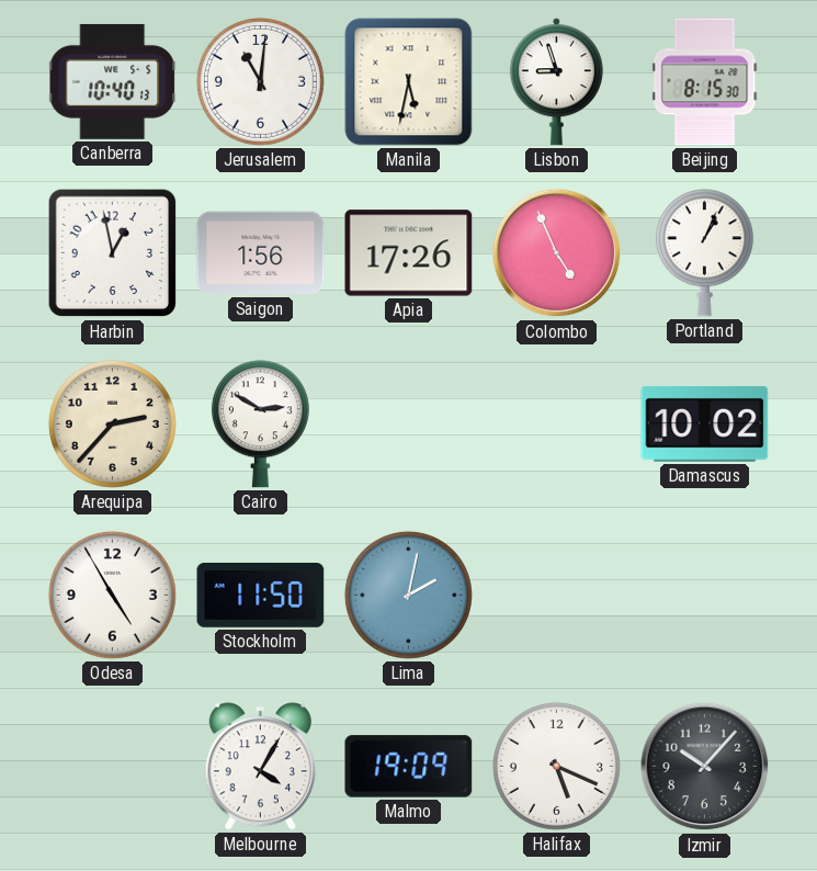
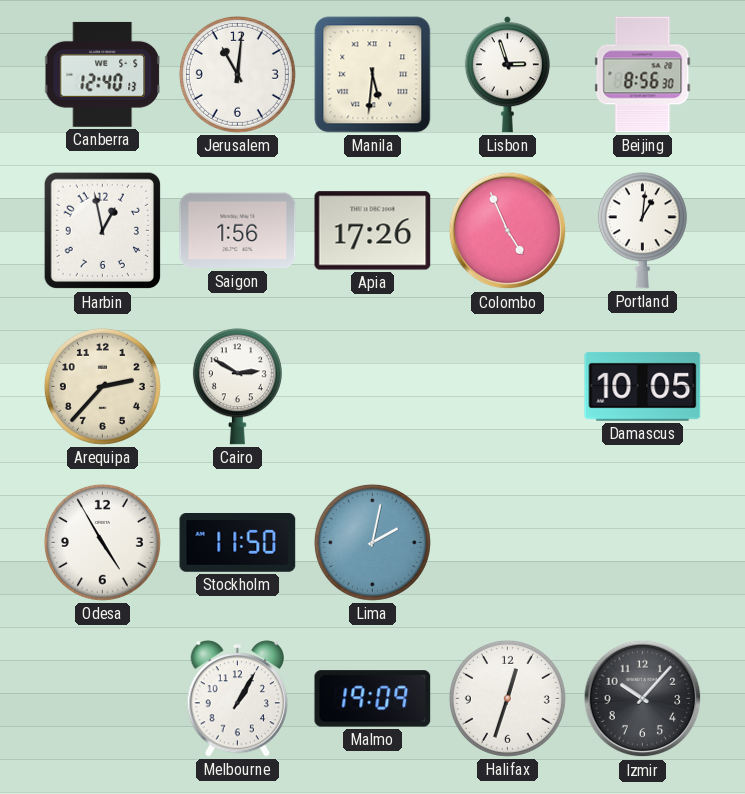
Canberra: 10:40 -> 12:40
Manila: 5:32 -> 5:31
Lisbon: 8:57 -> 2:57
Beijing: 8:15 -> 8:56
Portland: 1:04 -> 1:01
Damascus: 10:02 -> 10:05
Melbourne: 4:05 -> 1:05
Halifax: 5:19 -> 12:33
